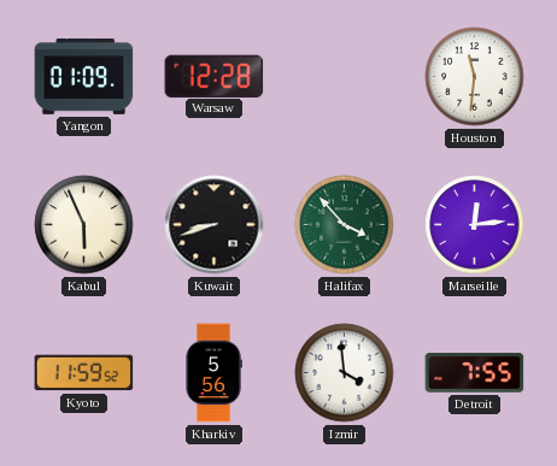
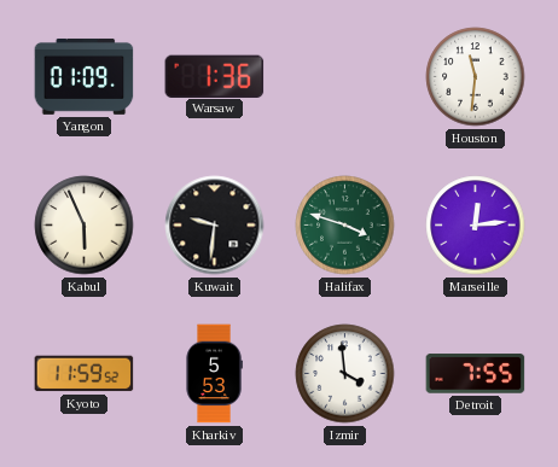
Warsaw: 12:28 -> 1:36
Kuwait: 8:42 -> 9:31
Halifax: 3:53 -> 3:48
Kharkiv: 5:56 -> 5:53
